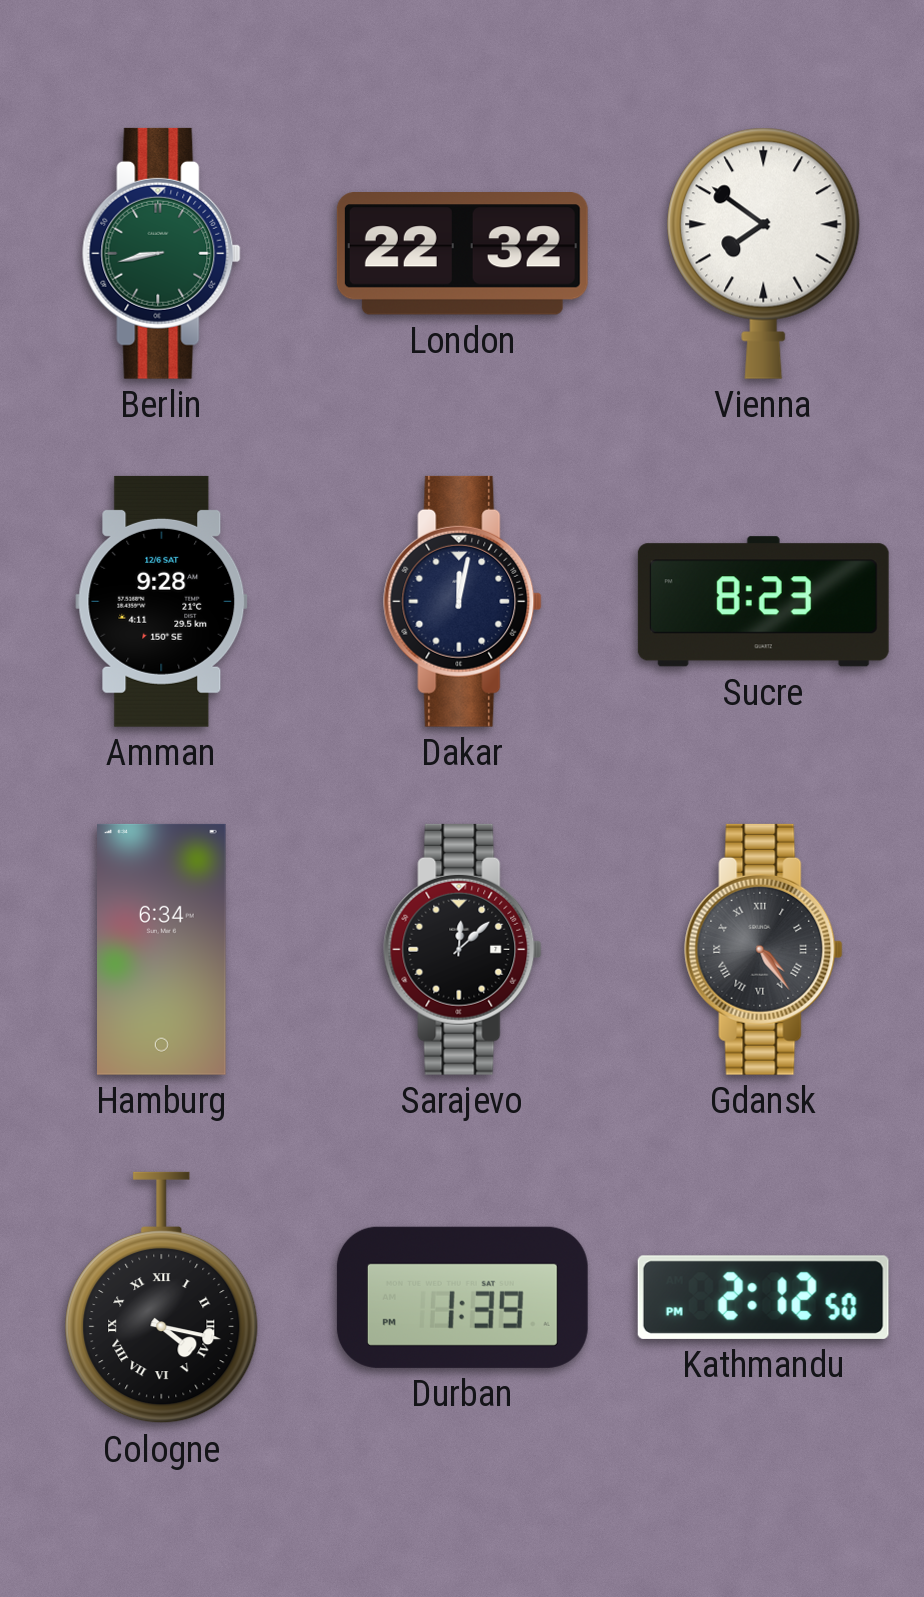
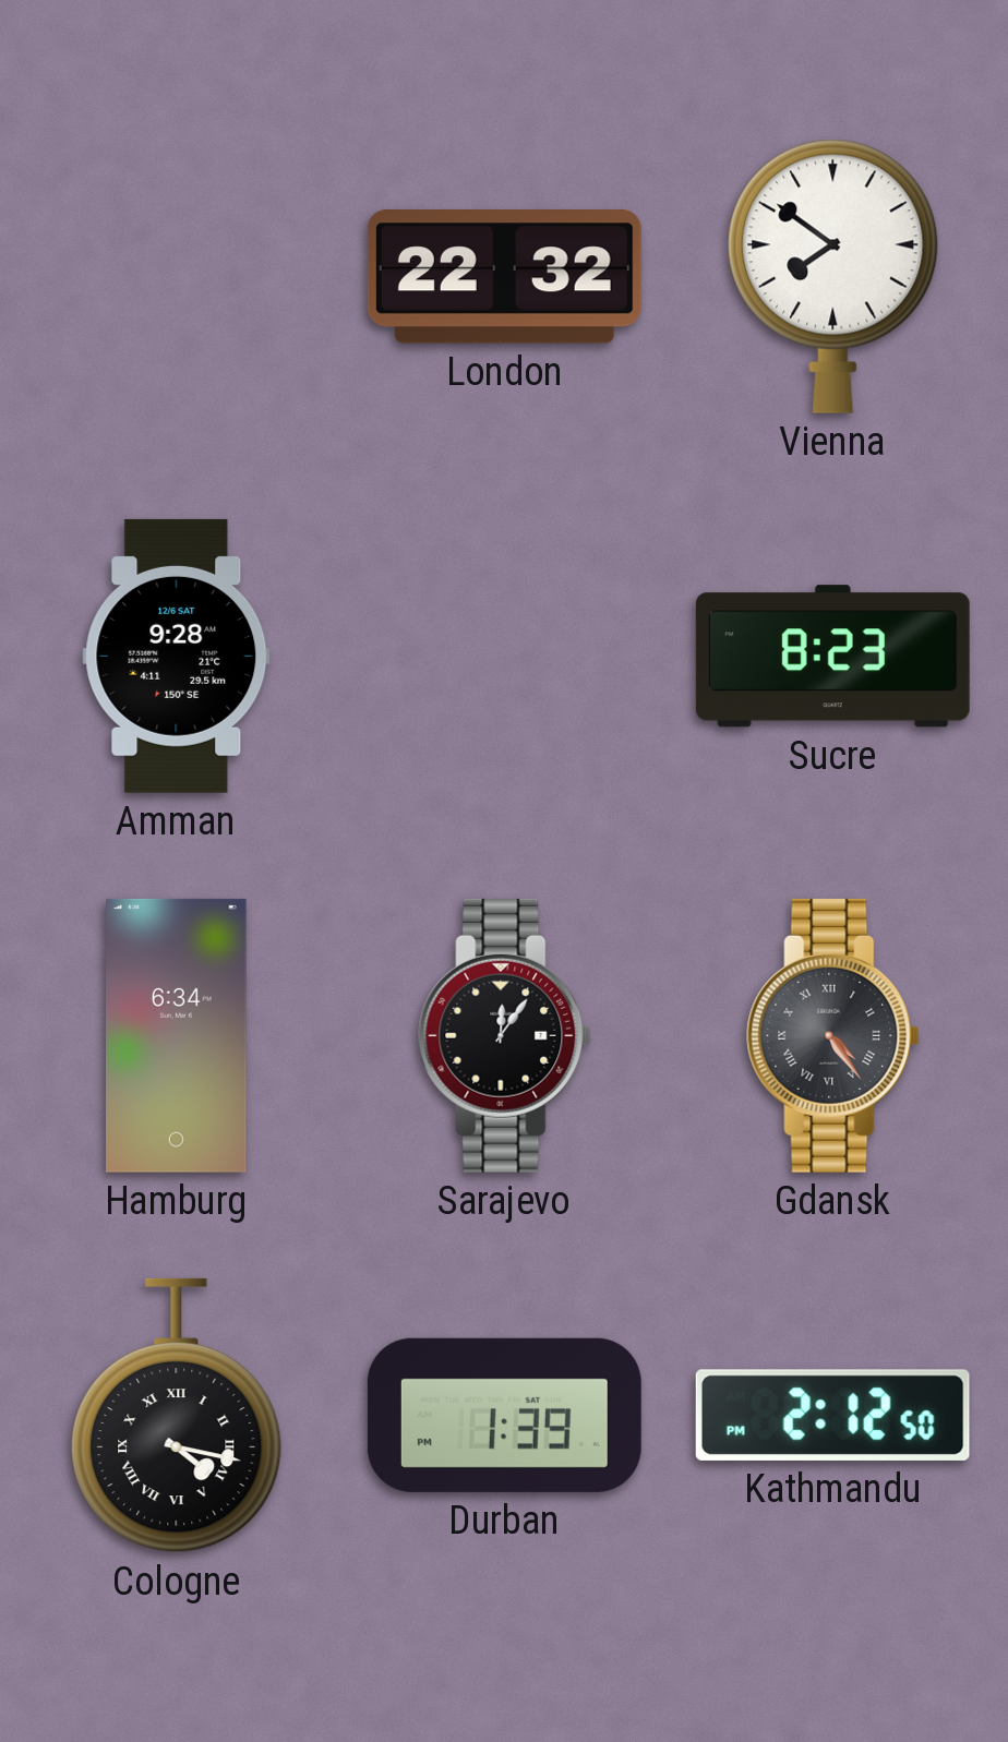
Berlin: 8:43 -> none
Dakar: 12:02 -> none
Sarajevo: 12:08 -> 12:06
